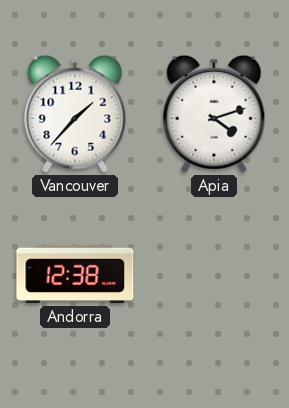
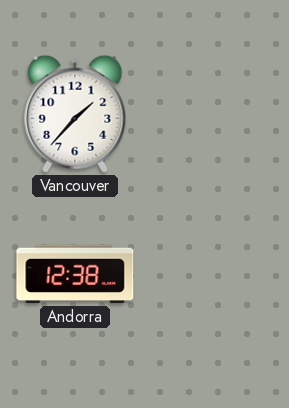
Apia: 4:12 -> none
